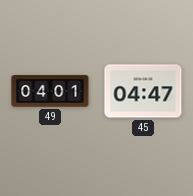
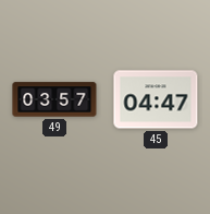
49: 04:01 -> 03:57
